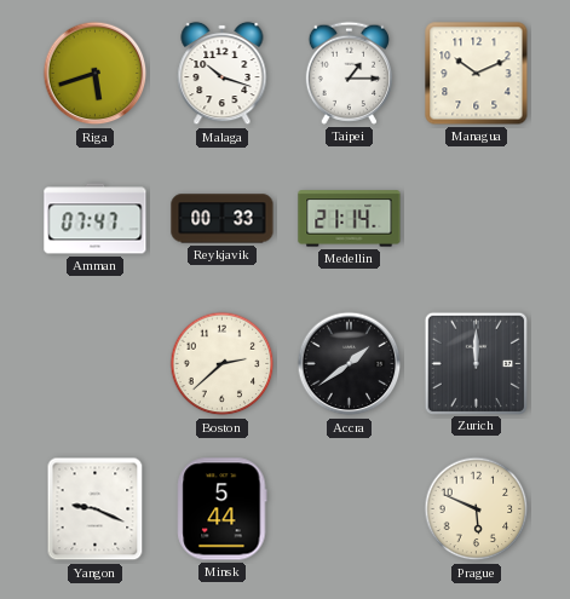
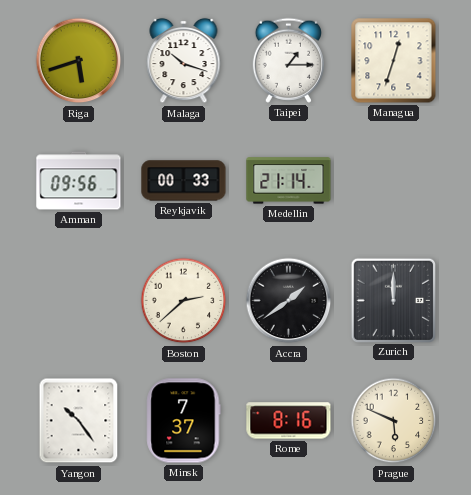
Managua: 10:11 -> 12:33
Amman: 07:47 -> 09:56
Yangon: 9:19 -> 10:24
Minsk: 5:44 -> 7:37
Rome: none -> 8:16
